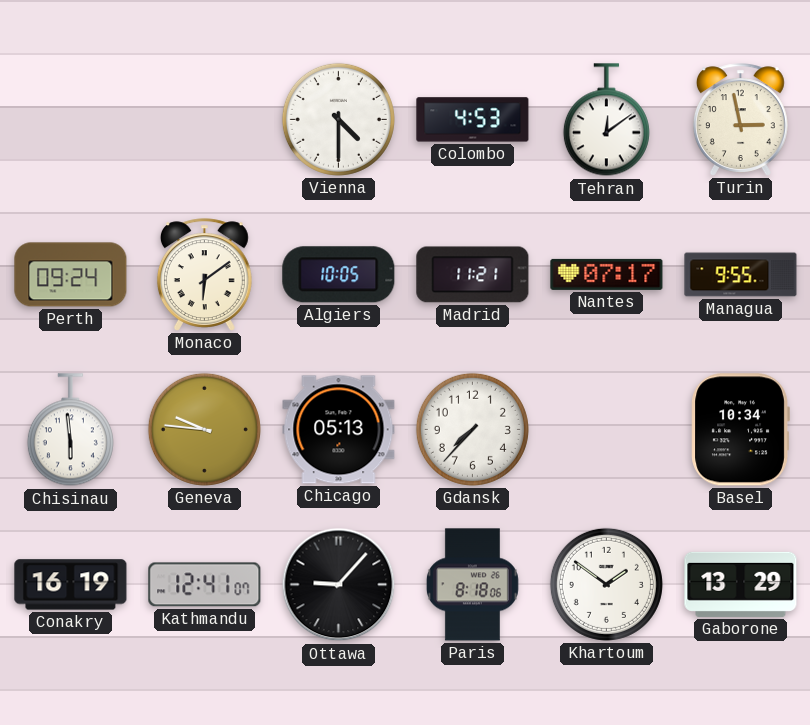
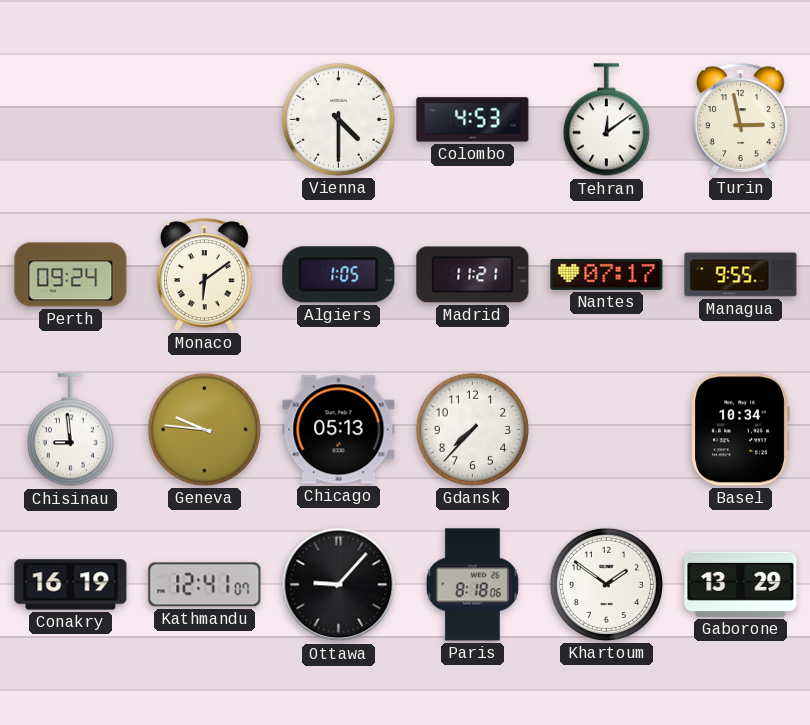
Algiers: 10:05 -> 1:05
Chisinau: 5:59 -> 8:59
